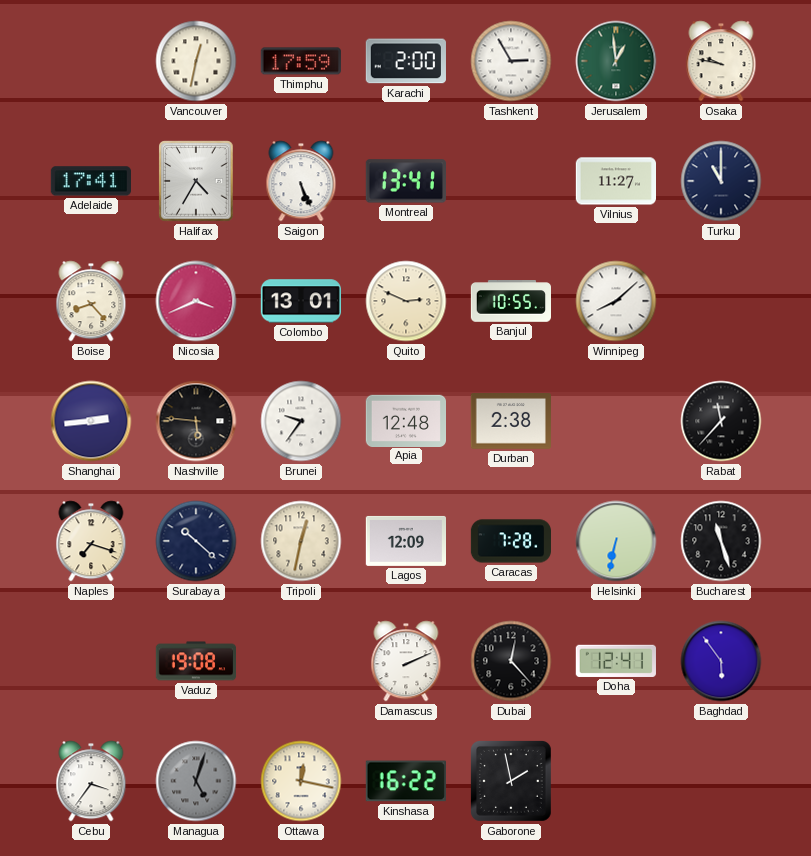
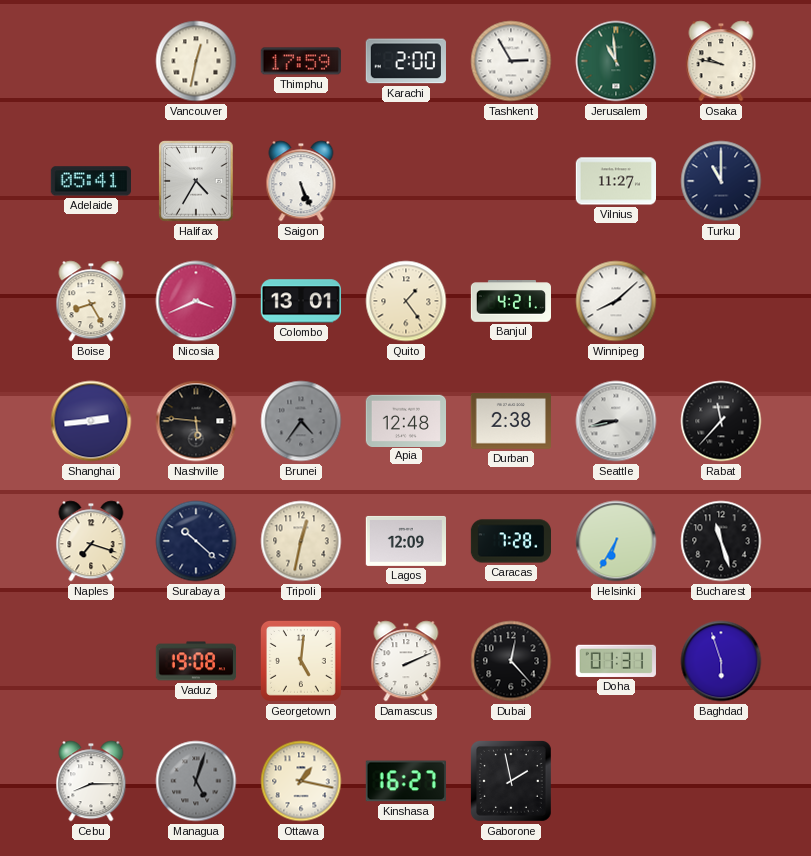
Jerusalem: 12:59 -> 10:59
Adelaide: 17:41 -> 05:41
Montreal: 13:41 -> none
Boise: 8:23 -> 8:25
Quito: 2:49 -> 1:24
Banjul: 10:55 -> 4:21
Brunei: 9:36 -> 4:36
Brunei dial: white -> grey
Seattle: none -> 8:43
Helsinki: 6:32 -> 6:35
Georgetown: none -> 5:01
Doha: 12:41 -> 01:31
Baghdad: 5:54 -> 5:57
Cebu: 3:36 -> 8:15
Ottawa: 12:17 -> 1:17
Kinshasa: 16:22 -> 16:27
